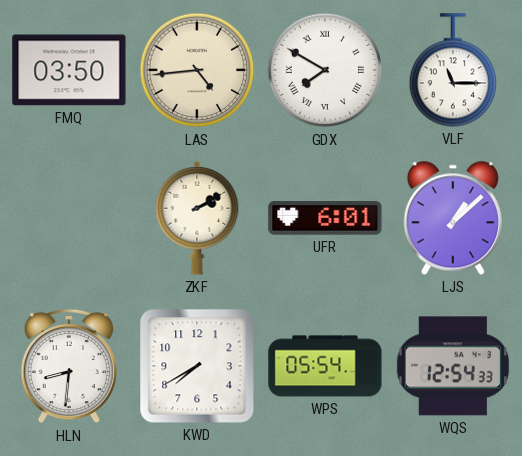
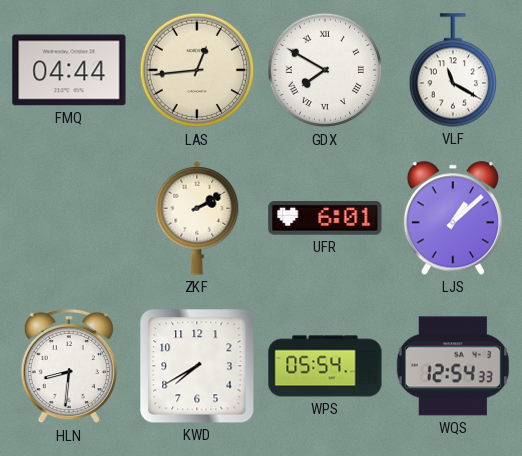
FMQ: 03:50 -> 04:44
LAS: 4:44 -> 12:44
VLF: 11:15 -> 11:20
